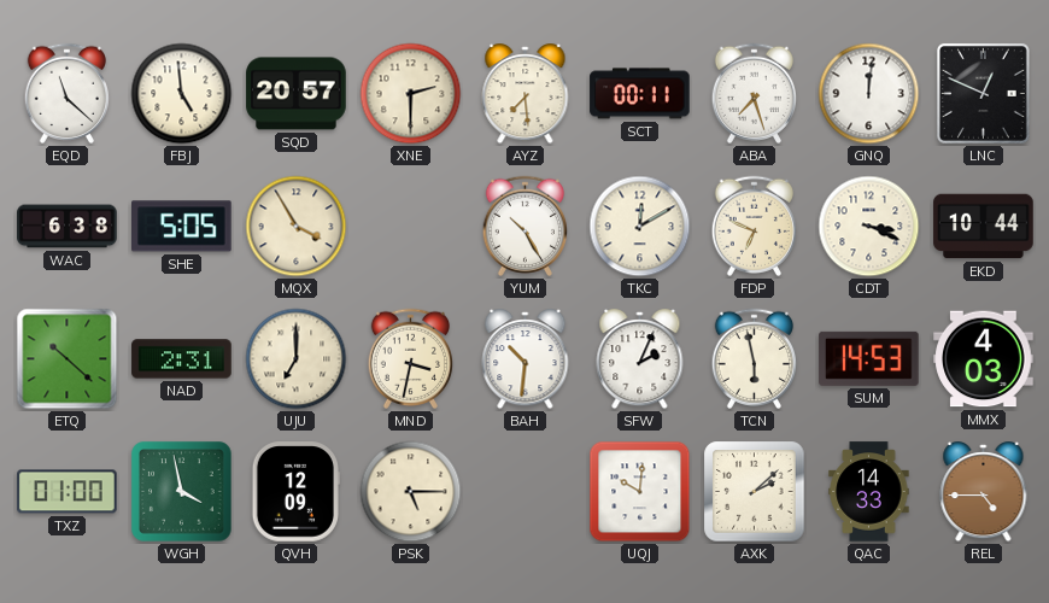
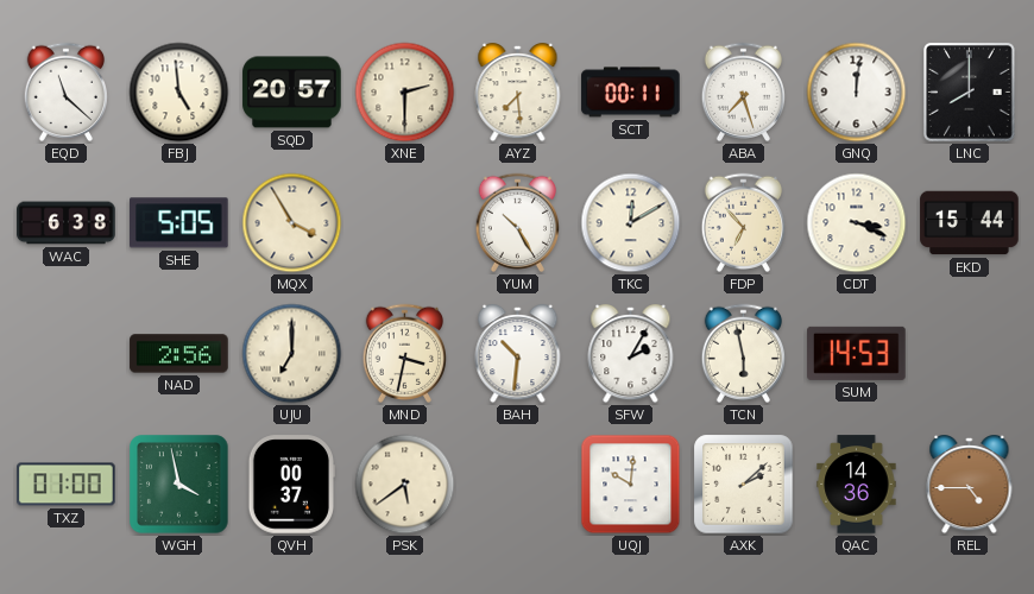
LNC: 12:49 -> 8:00
FDP: 6:49 -> 6:53
EKD: 10:44 -> 15:44
ETQ: 10:22 -> none
NAD: 2:31 -> 2:56
SFW: 2:04 -> 2:05
MMX: 4:03 -> none
QVH: 12:09 -> 00:37
PSK: 5:15 -> 5:39
QAC: 14:33 -> 14:36
